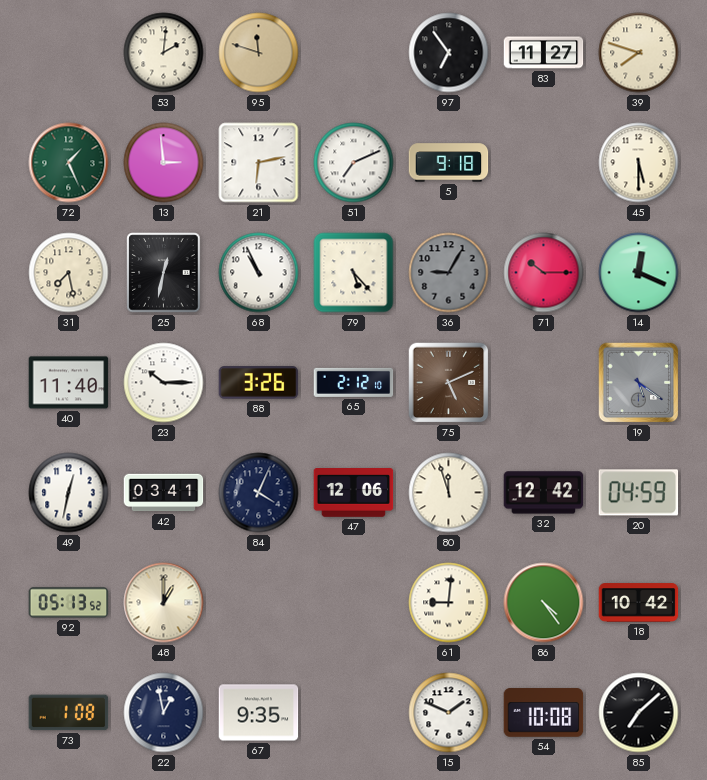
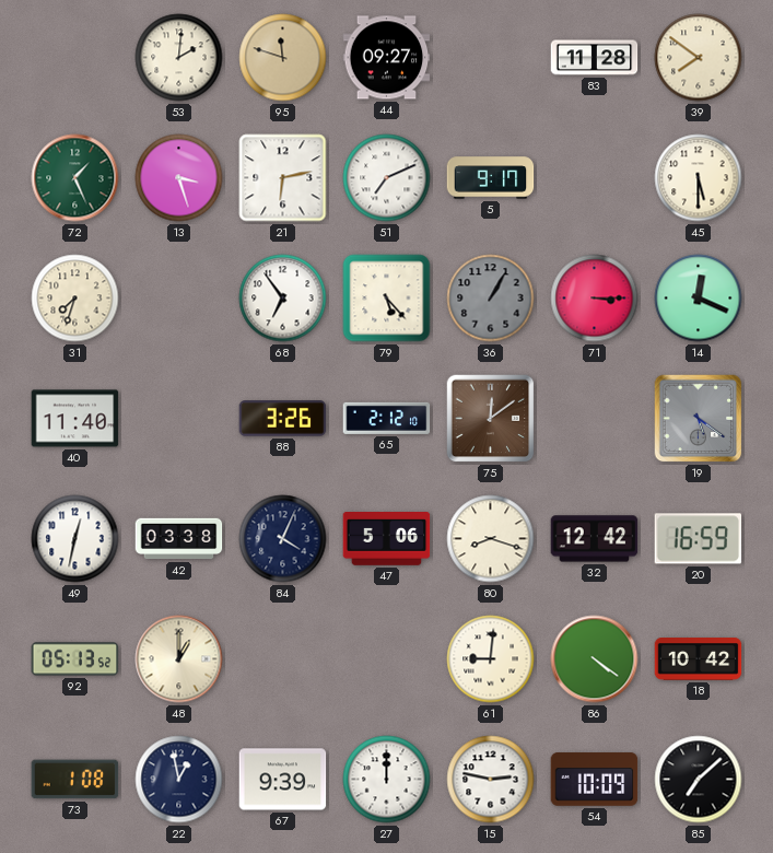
44: none -> 09:27
97: 6:54 -> none
83: 11:27 -> 11:28
39: 7:48 -> 7:51
13: 2:59 -> 3:27
5: 9:18 -> 9:17
31: 7:28 -> 7:33
25: 12:32 -> none
68: 10:56 -> 6:54
36: 9:05 -> 1:05
71: 10:15 -> 3:15
23: 10:15 -> none
75: 5:11 -> 12:09
42: 03:41 -> 03:38
47: 12:06 -> 5:06
80: 11:57 -> 8:18
20: 04:59 -> 16:59
86: 4:24 -> 4:21
67: 9:35 -> 9:39
27: none -> 12:00
15: 1:49 -> 2:47
54: 10:08 -> 10:09
